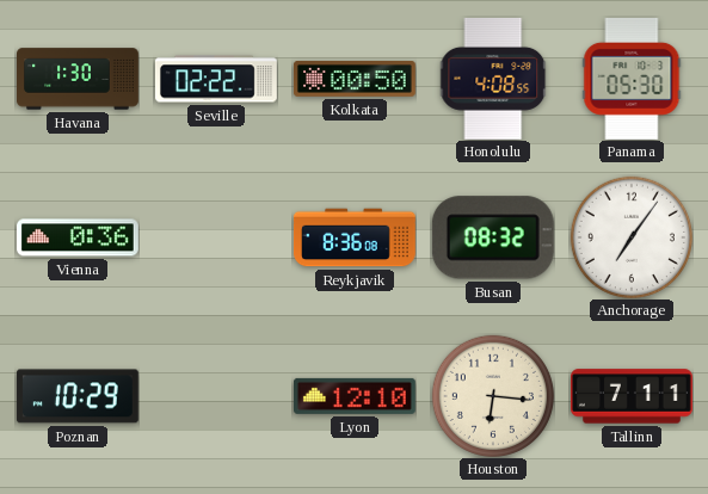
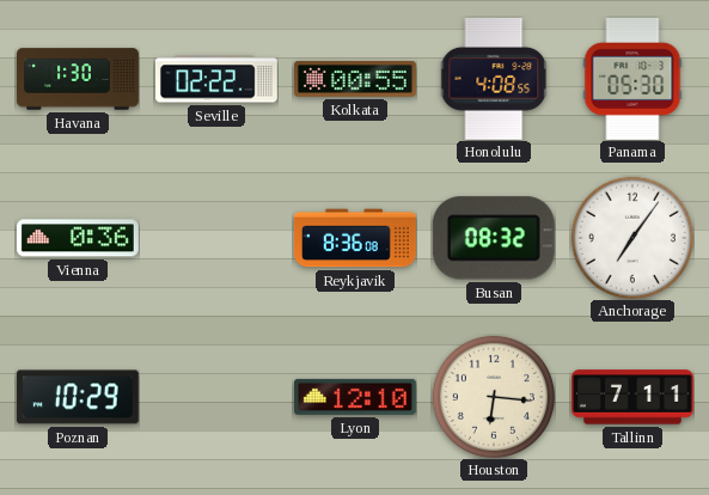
Kolkata: 00:50 -> 00:55
